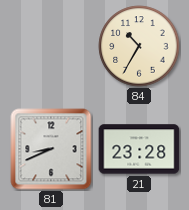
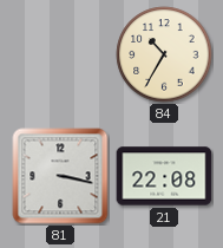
81: 8:41 -> 3:17
21: 23:28 -> 22:08
